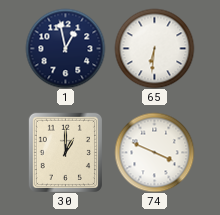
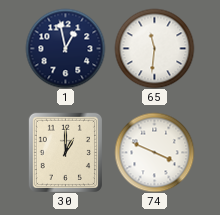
65: 6:31 -> 11:31
